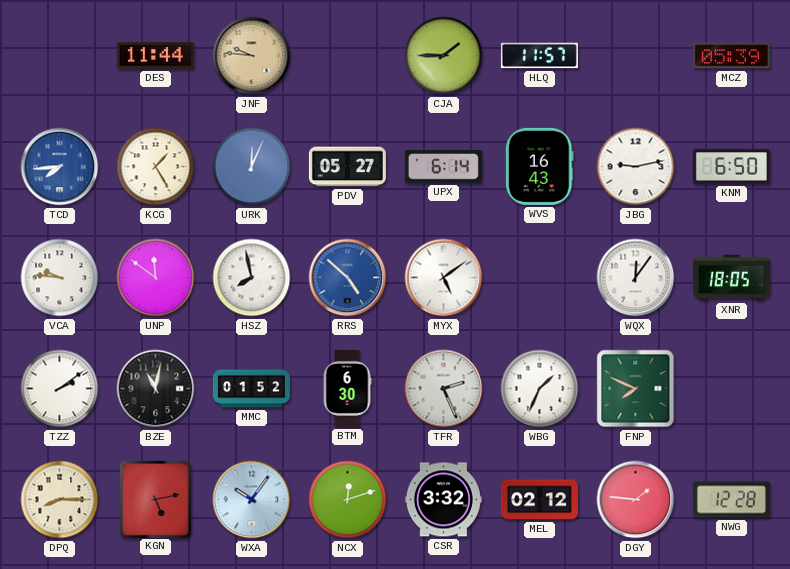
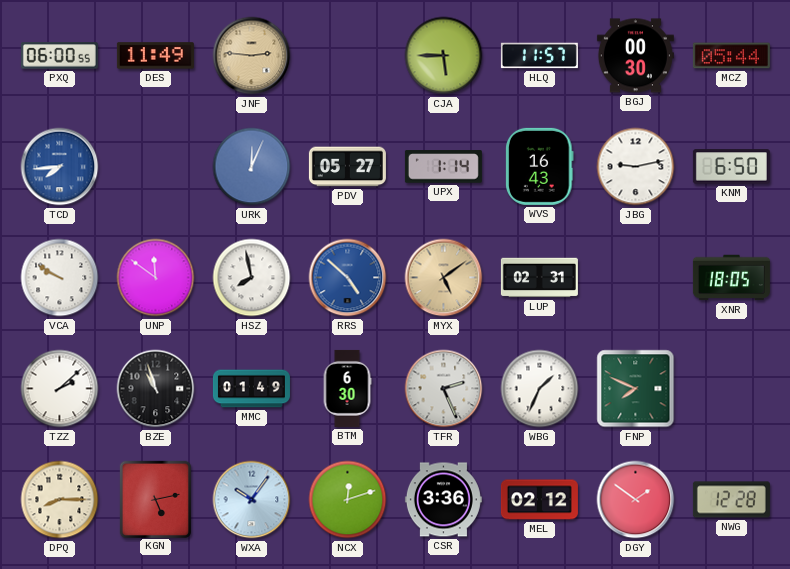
PXQ: none -> 06:00
DES: 11:44 -> 11:49
JNF: 9:46 -> 2:46
CJA: 1:45 -> 5:45
BGJ: none -> 00:30
MCZ: 05:39 -> 05:44
KCG: 1:25 -> none
UPX: 6:14 -> 1:14
VCA: 9:46 -> 9:50
MYX dial: white -> champagne
LUP: none -> 02:31
WQX: 12:06 -> none
TZZ: 2:09 -> 2:08
BZE: 11:02 -> 10:57
MMC: 01:52 -> 01:49
CSR: 3:32 -> 3:36
DGY: 1:46 -> 1:51
